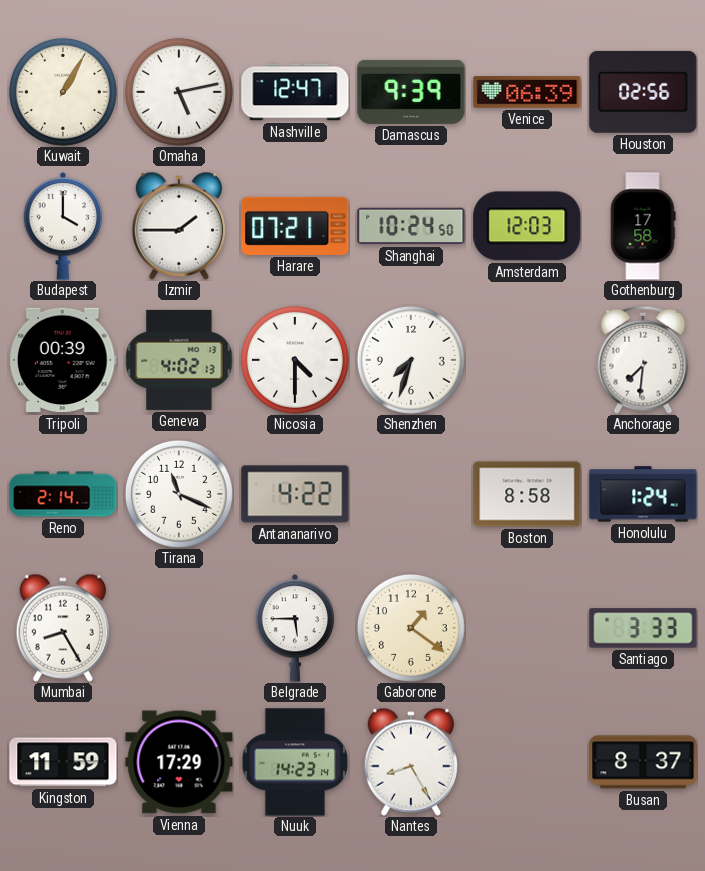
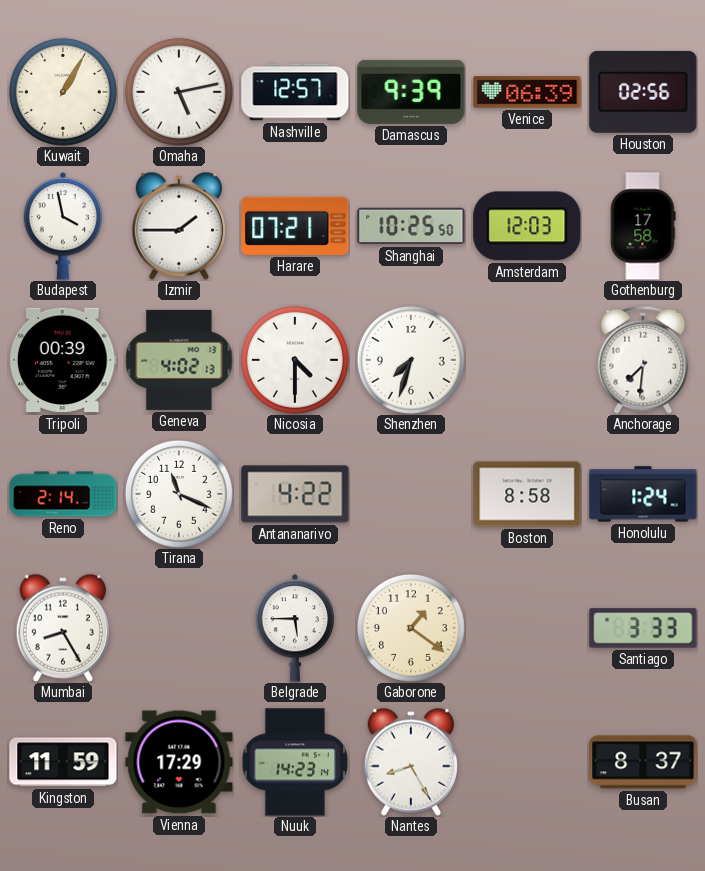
Nashville: 12:47 -> 12:57
Budapest: 4:00 -> 3:58
Shanghai: 10:24 -> 10:25
